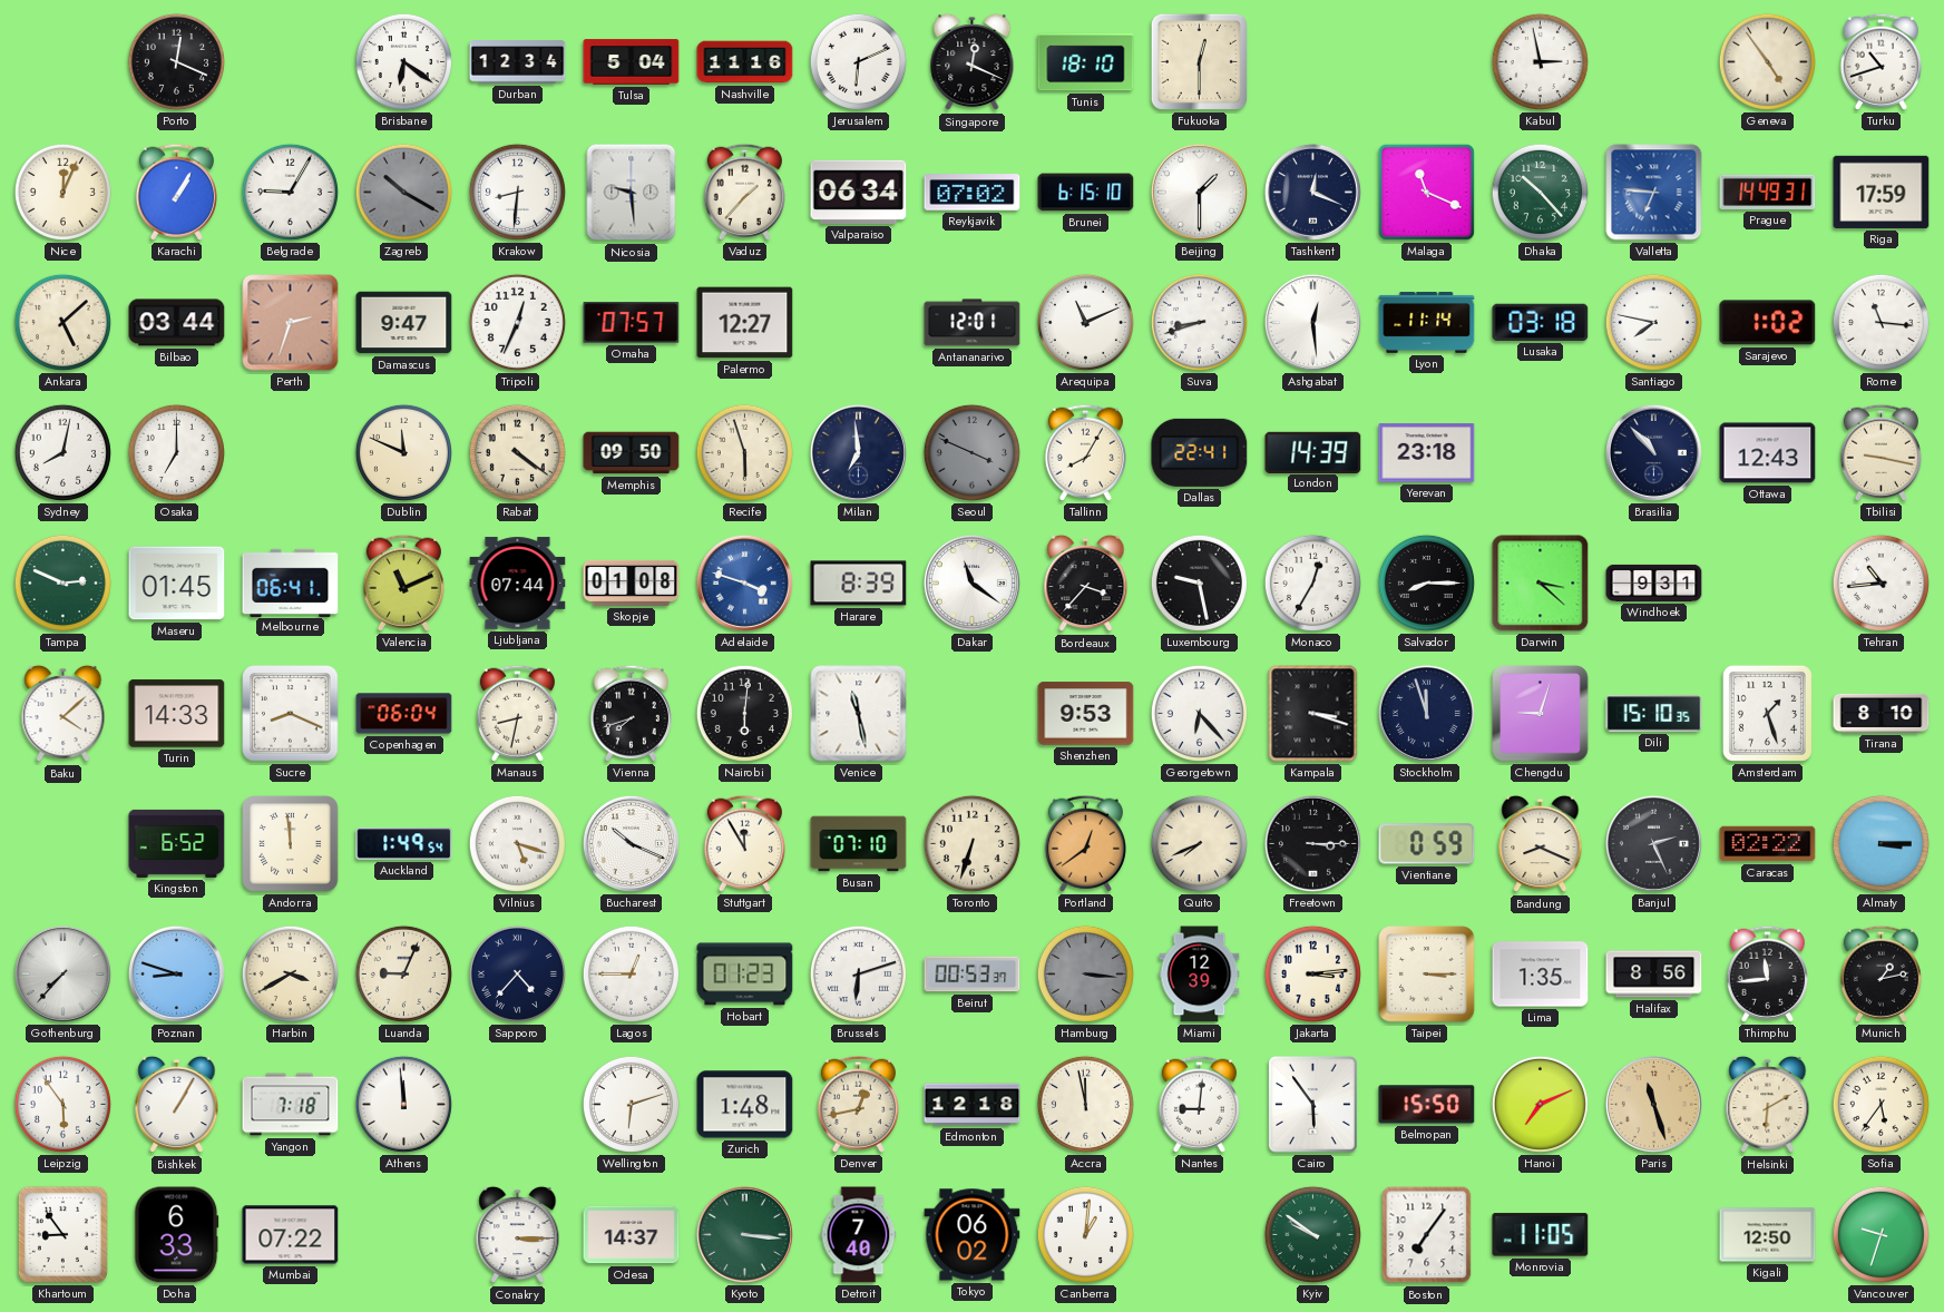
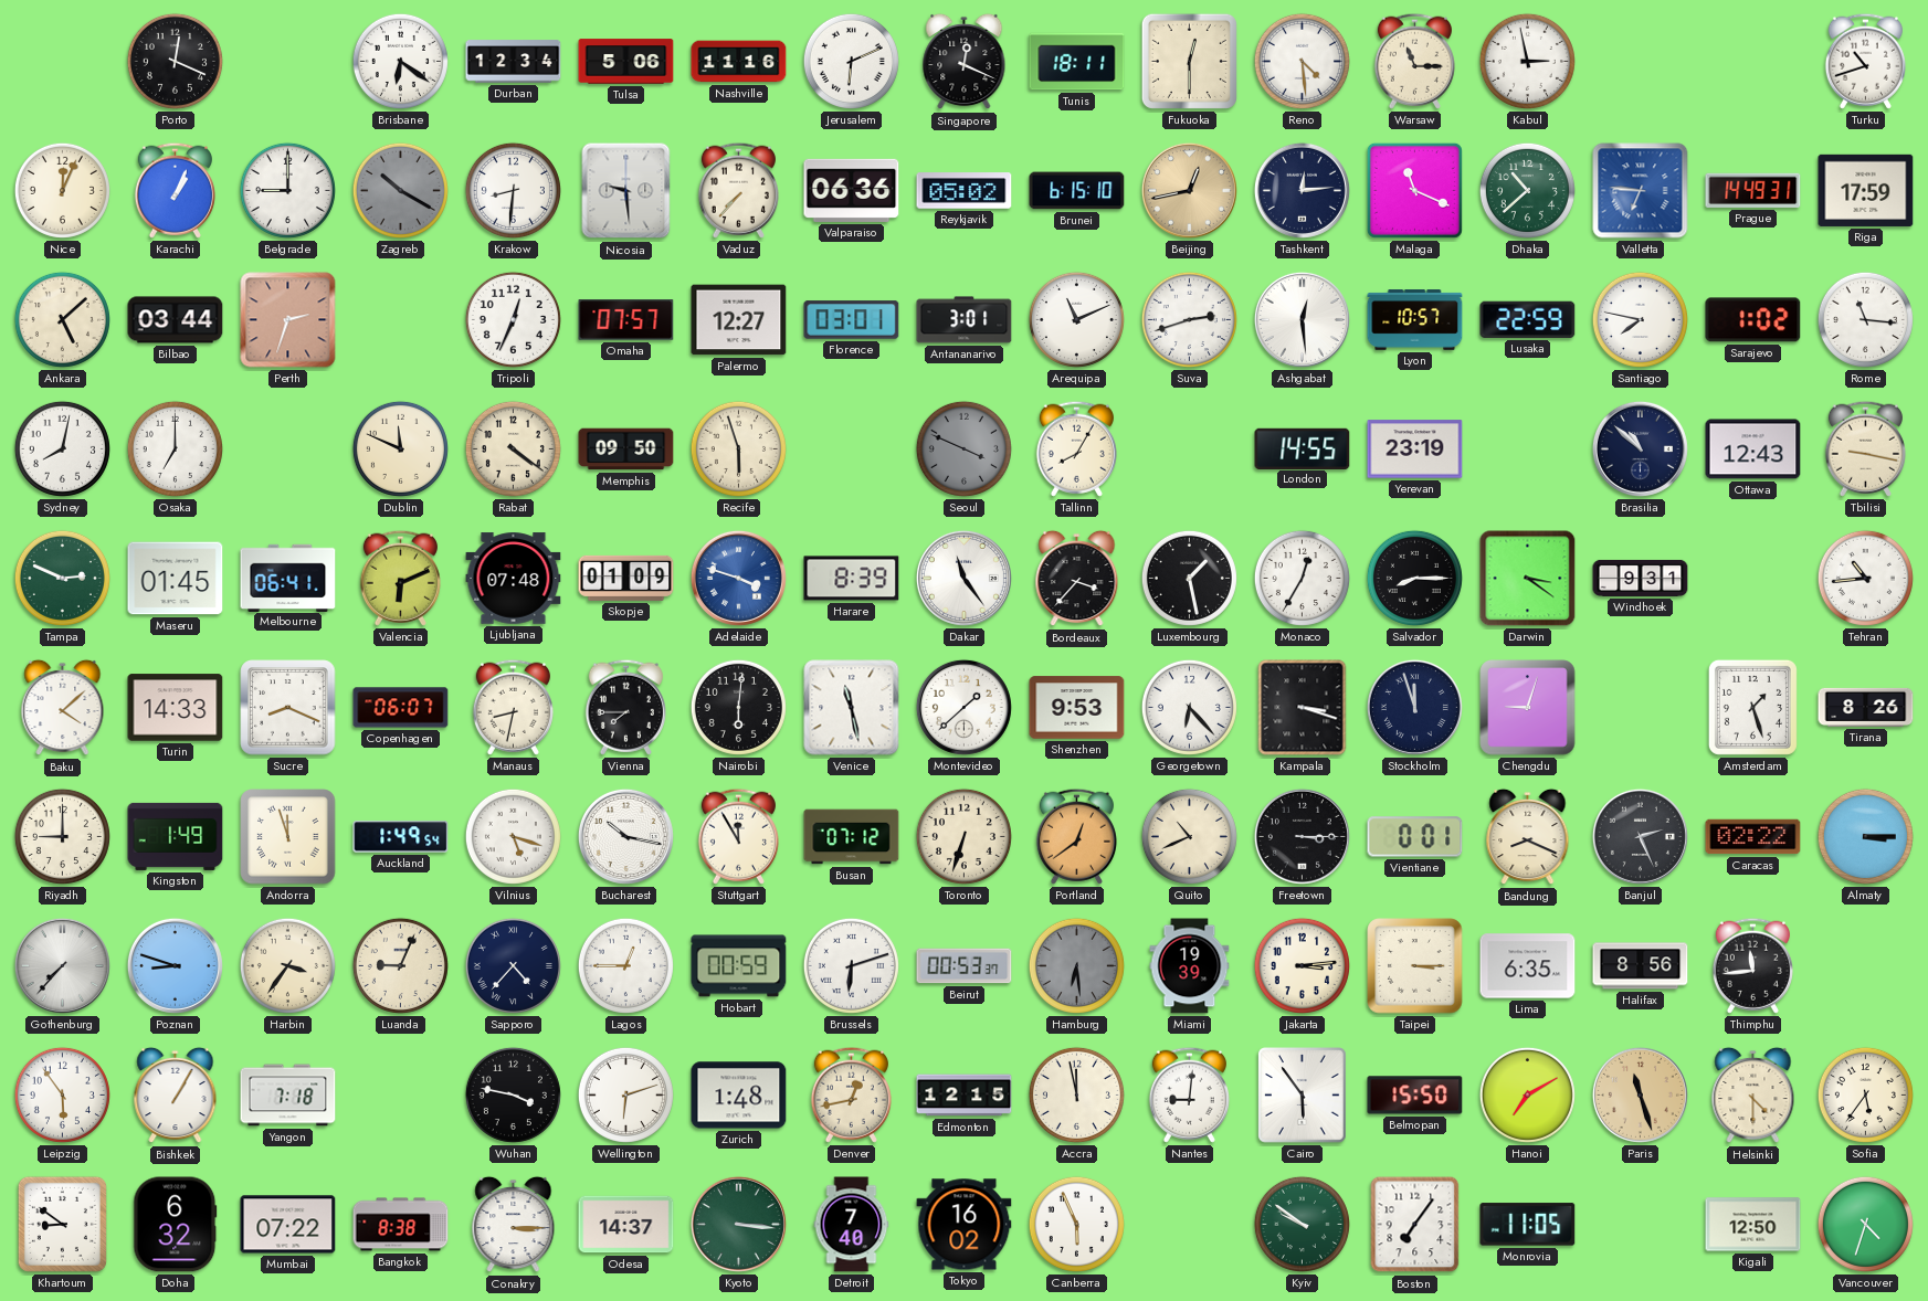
Tulsa: 5:04 -> 5:06
Tunis: 18:10 -> 18:11
Reno: none -> 4:29
Warsaw: none -> 11:15
Geneva: 4:54 -> none
Karachi: 1:05 -> 1:04
Belgrade: 9:05 -> 9:00
Vaduz: 1:37 -> 7:37
Valparaiso: 06:34 -> 06:36
Reykjavik: 07:02 -> 05:02
Beijing: 1:30 -> 12:43
Beijing dial: white -> champagne
Tashkent: 12:19 -> 12:14
Dhaka: 10:23 -> 10:38
Damascus: 9:47 -> none
Florence: none -> 03:01
Antananarivo: 12:01 -> 3:01
Suva: 8:42 -> 2:42
Lyon: 11:14 -> 10:57
Lusaka: 03:18 -> 22:59
Milan: 6:59 -> none
Dallas: 22:41 -> none
London: 14:39 -> 14:55
Yerevan: 23:18 -> 23:19
Brasilia: 10:53 -> 10:52
Valencia: 11:11 -> 6:11
Ljubljana: 07:44 -> 07:48
Skopje: 01:08 -> 01:09
Dakar: 11:21 -> 11:24
Luxembourg: 9:28 -> 1:28
Darwin: 3:22 -> 3:21
Copenhagen: 06:04 -> 06:07
Vienna: 7:42 -> 7:45
Montevideo: none -> 1:38
Dili: 15:10 -> none
Tirana: 8:10 -> 8:26
Riyadh: none -> 9:00
Kingston: 6:52 -> 1:49
Andorra: 11:59 -> 11:57
Bucharest: 10:19 -> 10:17
Busan: 07:10 -> 07:12
Quito: 7:41 -> 10:41
Vientiane: 0:59 -> 0:01
Harbin: 3:40 -> 3:36
Hobart: 01:23 -> 00:59
Hamburg: 3:16 -> 6:29
Miami: 12:39 -> 19:39
Lima: 1:35 -> 6:35
Munich: 1:13 -> none
Athens: 11:59 -> none
Wuhan: none -> 3:47
Edmonton: 12:18 -> 12:15
Hanoi: 7:11 -> 7:10
Helsinki: 6:10 -> 4:30
Khartoum: 8:54 -> 8:51
Doha: 6:33 -> 6:32
Bangkok: none -> 8:38
Tokyo: 06:02 -> 16:02
Canberra: 1:01 -> 5:56
Vancouver: 9:33 -> 4:33
